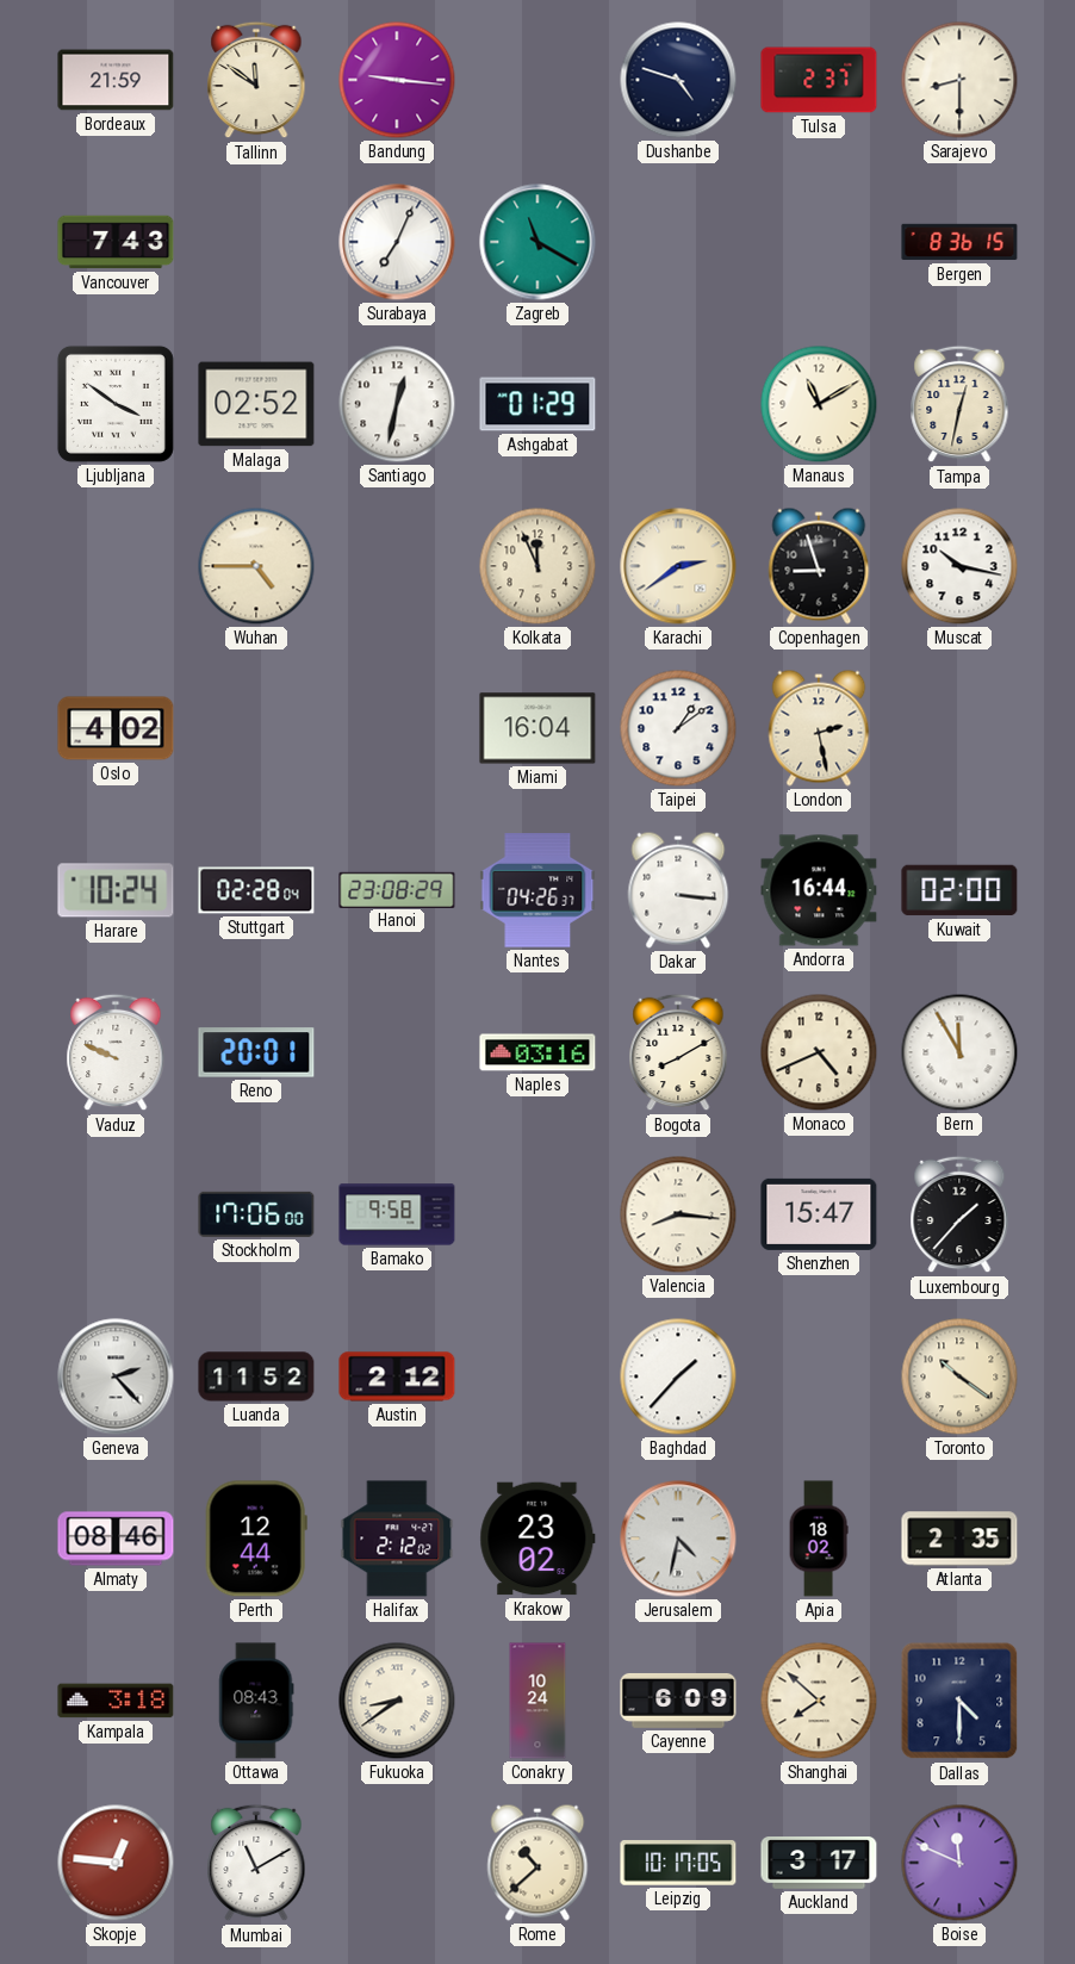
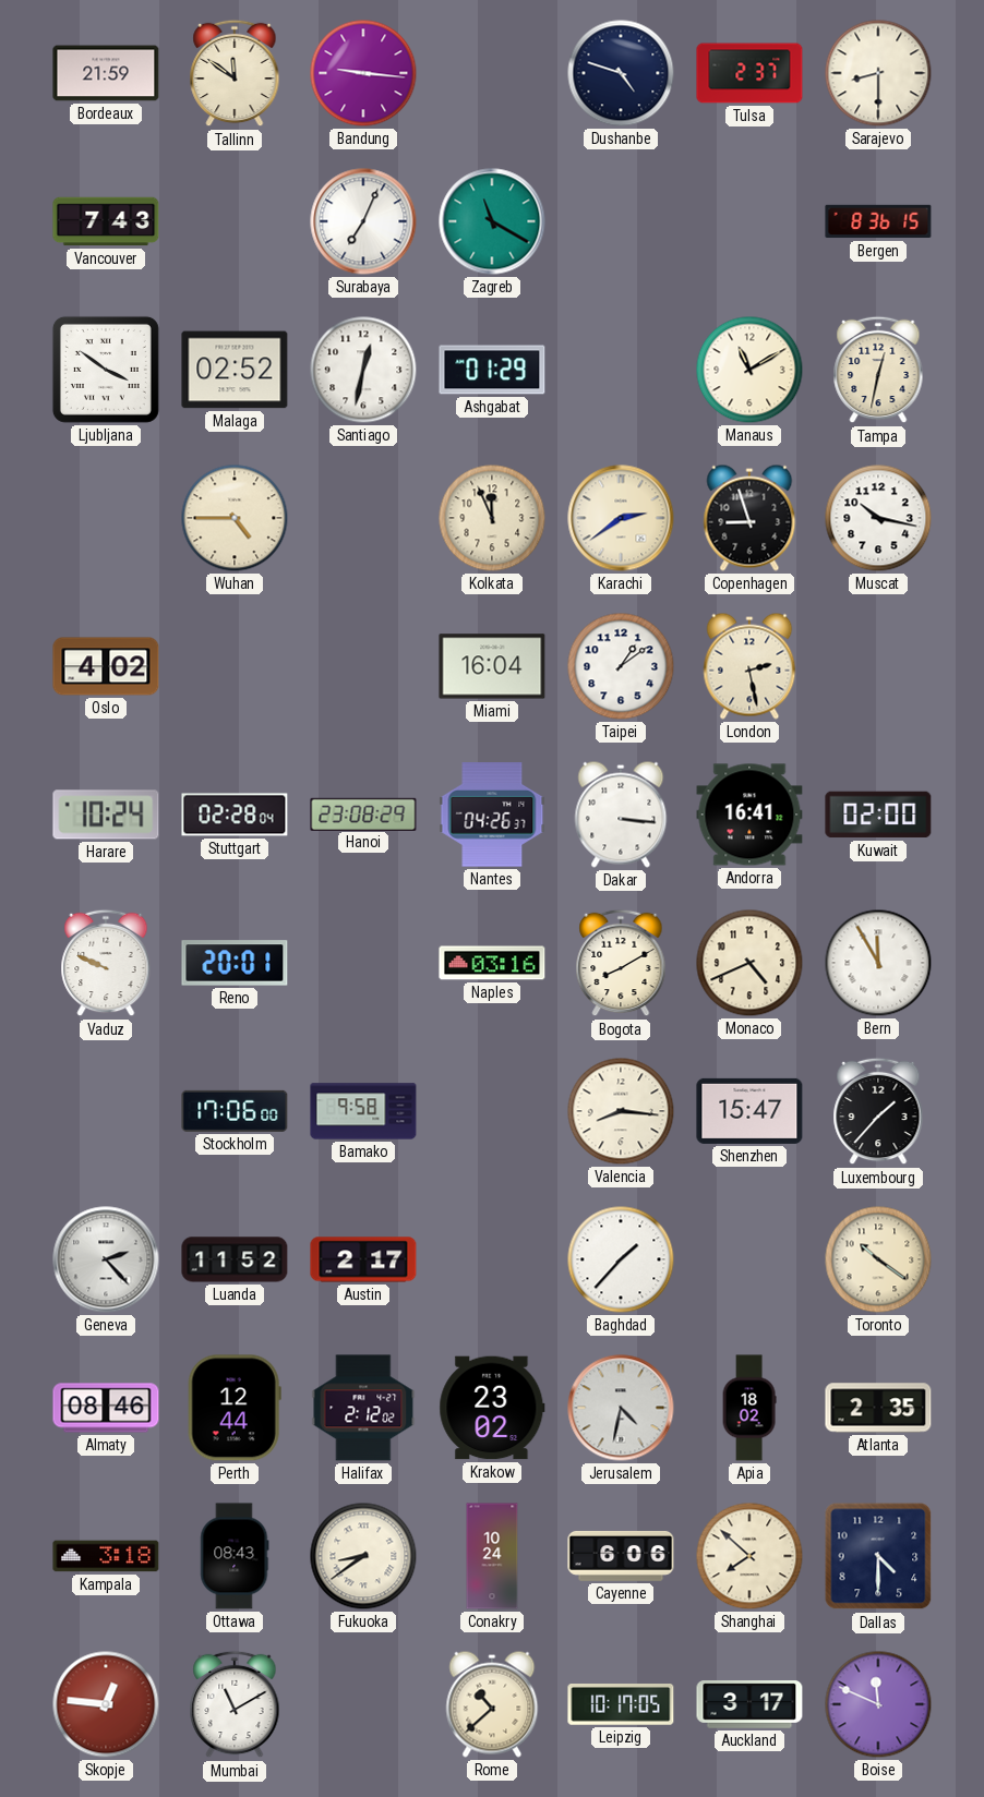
Andorra: 16:44 -> 16:41
Austin: 2:12 -> 2:17
Cayenne: 6:09 -> 6:06
